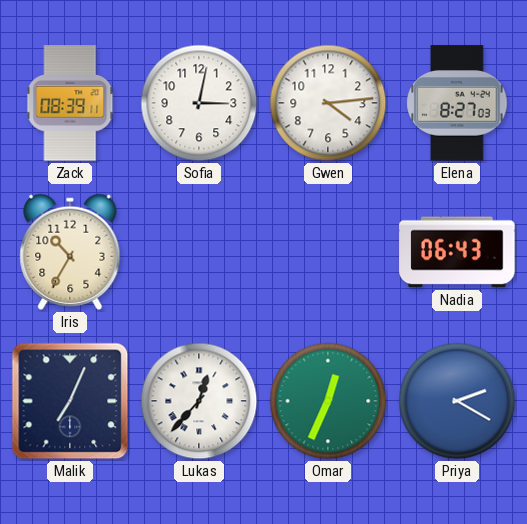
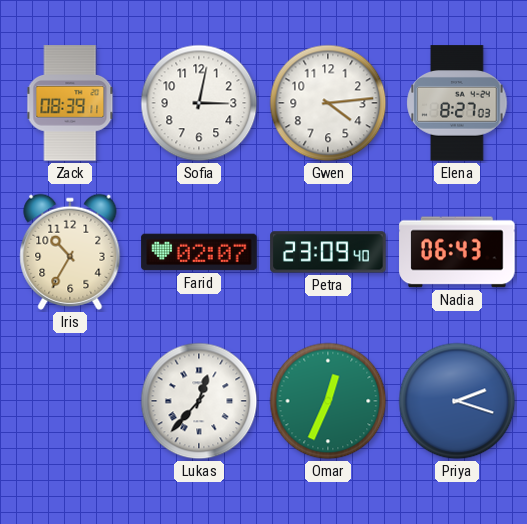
Farid: none -> 02:07
Petra: none -> 23:09
Malik: 7:04 -> none
Priya: 2:20 -> 2:18
